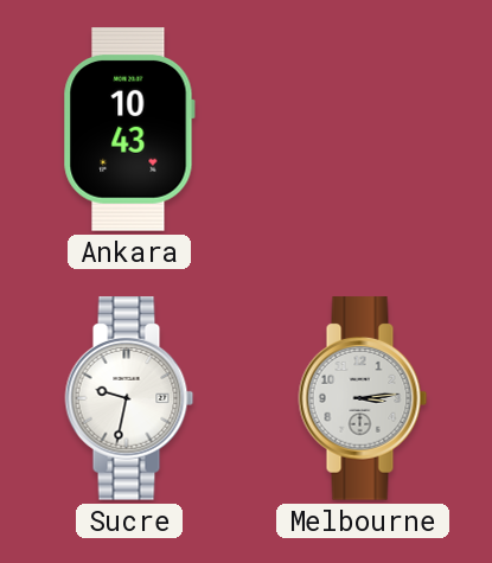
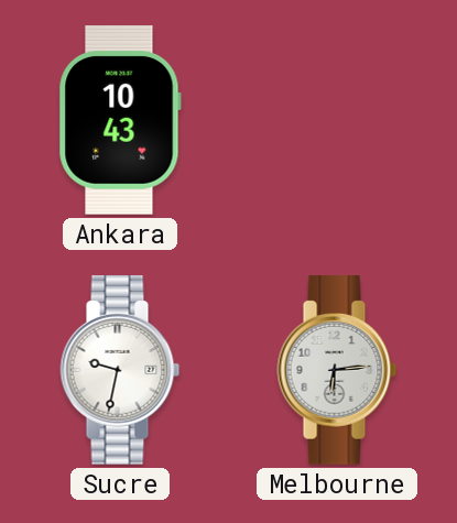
Melbourne: 3:14 -> 6:14
